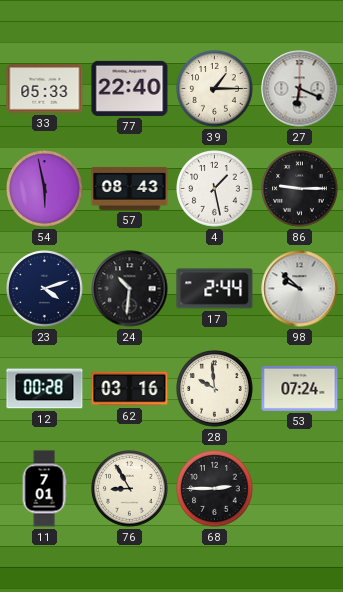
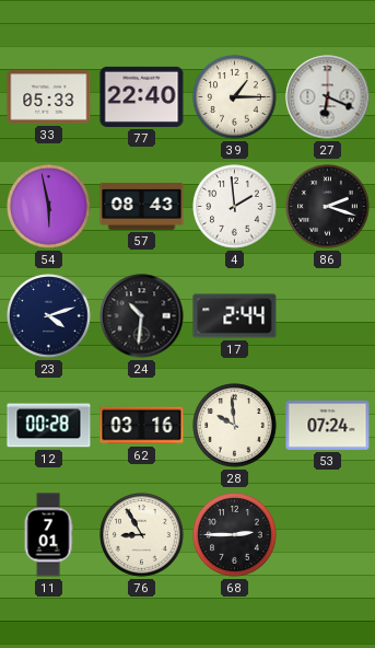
4: 1:28 -> 1:59
86: 9:15 -> 2:18
98: 9:52 -> none
